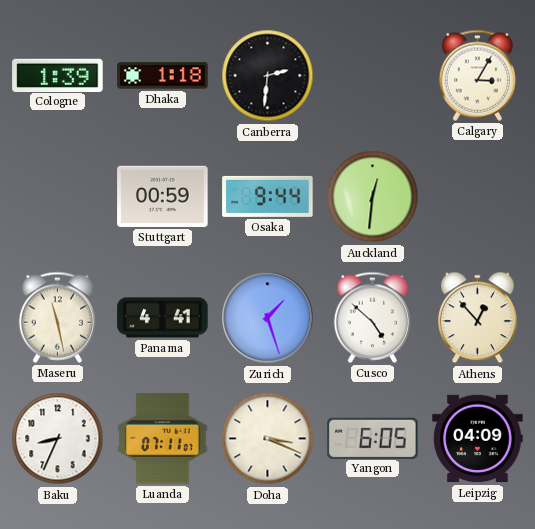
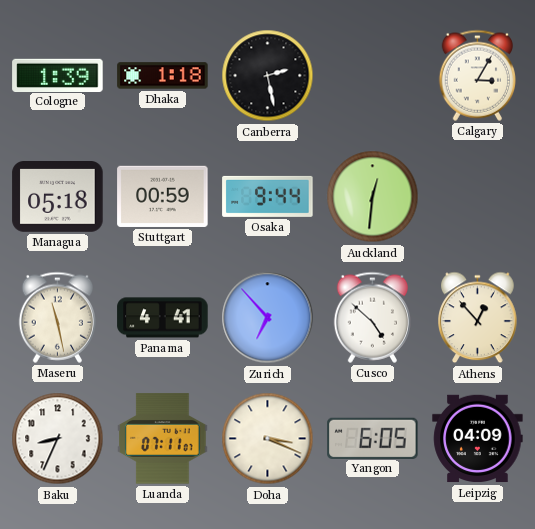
Canberra: 2:31 -> 2:28
Managua: none -> 05:18
Zurich: 1:27 -> 6:53
